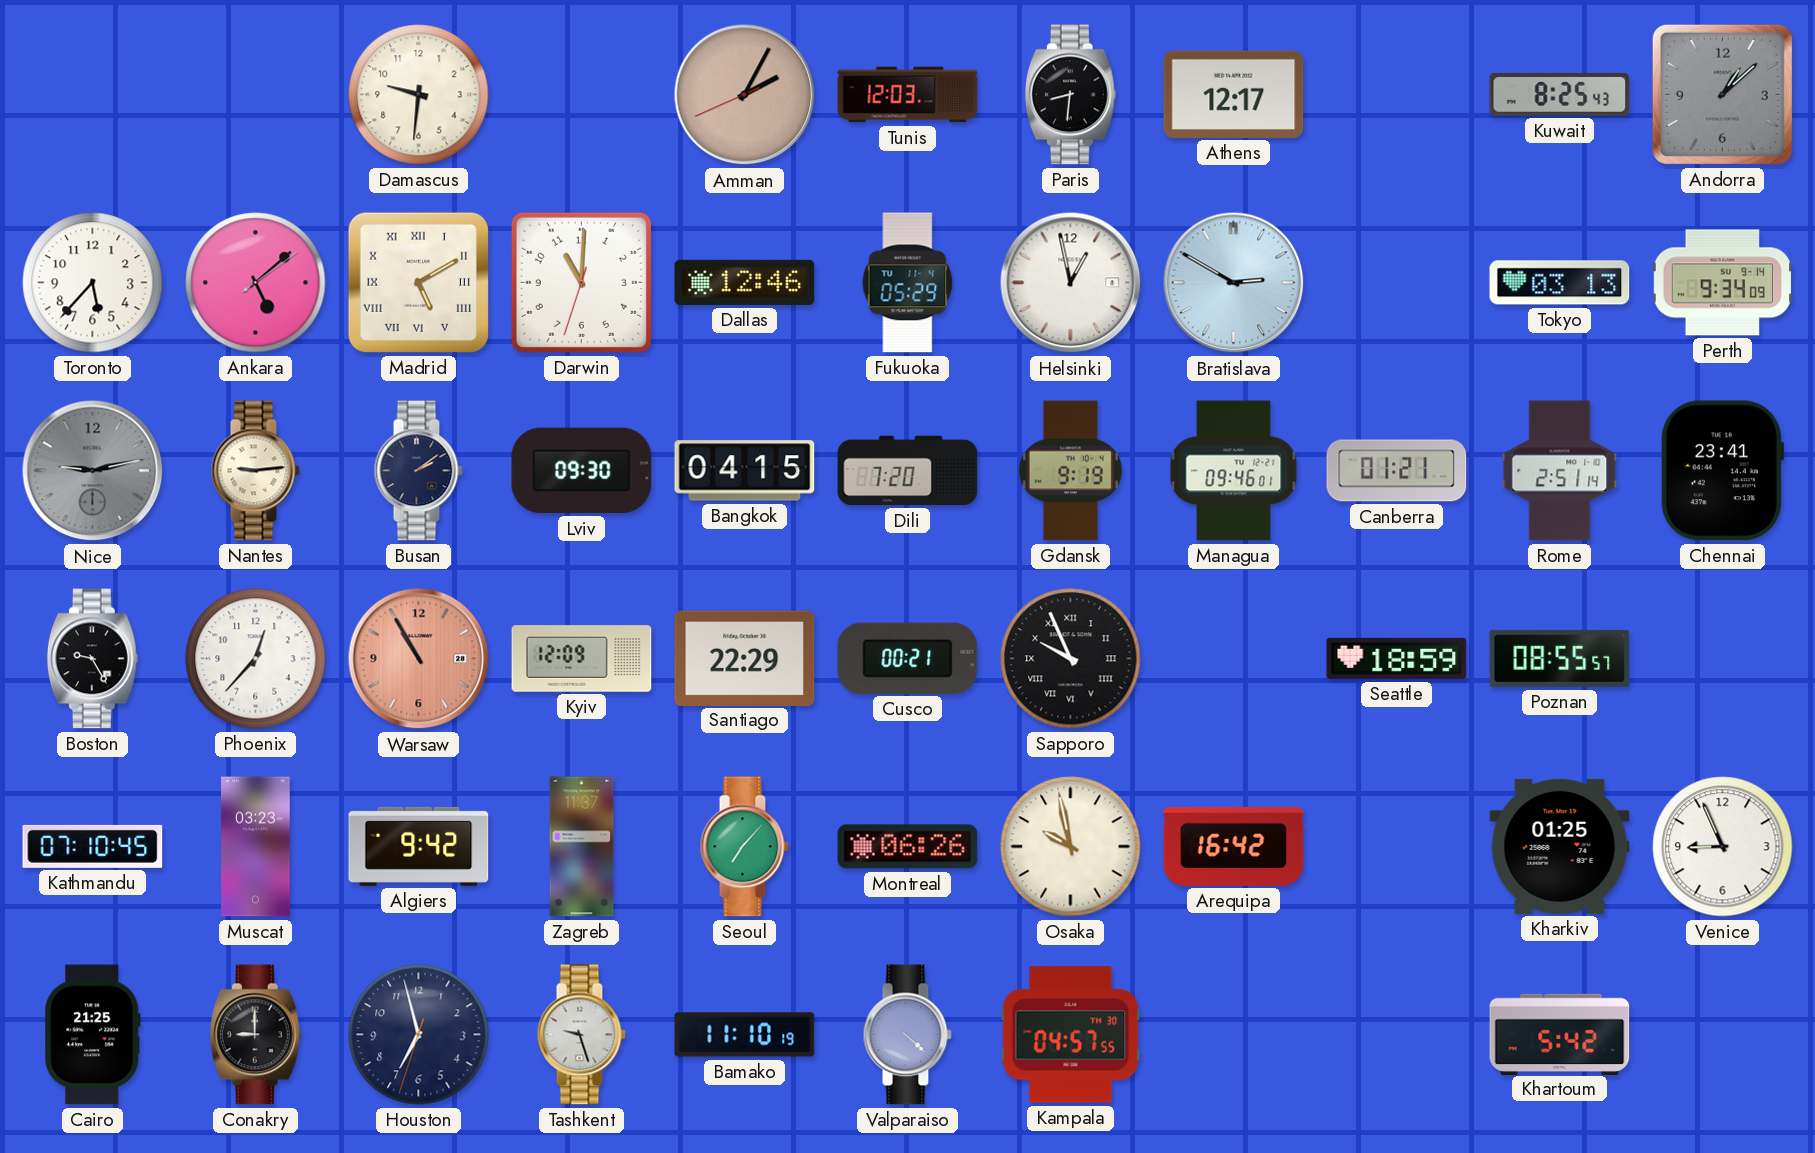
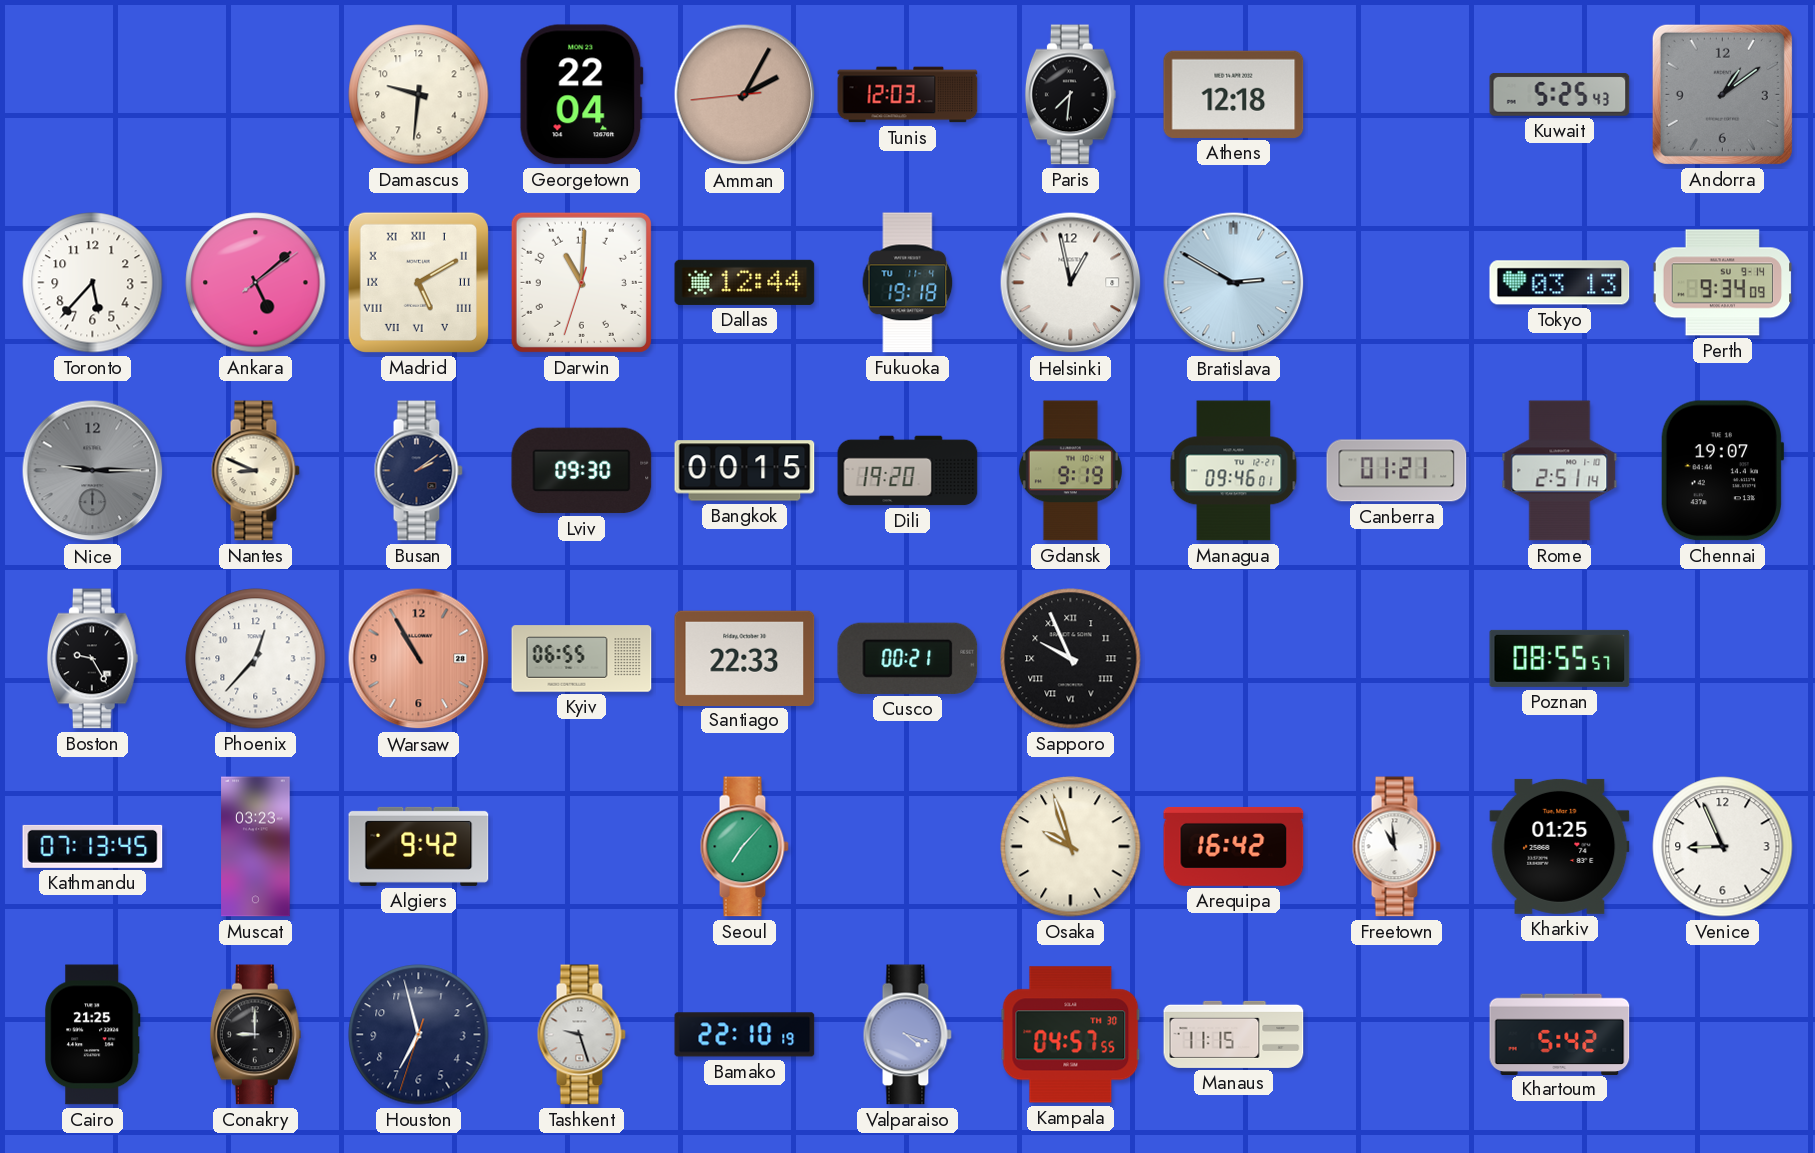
Georgetown: none -> 22:04
Amman: 2:04:41 -> 2:04:44
Paris: 8:31 -> 7:31
Athens: 12:17 -> 12:18
Kuwait: 8:25 -> 5:25
Andorra: 1:08 -> 1:09
Dallas: 12:46 -> 12:44
Fukuoka: 05:29 -> 19:18
Nice: 9:13 -> 9:15
Nantes: 9:14 -> 8:49
Bangkok: 04:15 -> 00:15
Dili: 7:20 -> 19:20
Chennai: 23:41 -> 19:07
Kyiv: 12:09 -> 06:55
Santiago: 22:29 -> 22:33
Seattle: 18:59 -> none
Kathmandu: 07:10 -> 07:13
Zagreb: 11:37 -> none
Montreal: 06:26 -> none
Osaka: 9:58 -> 9:57
Freetown: none -> 10:59
Bamako: 11:10 -> 22:10
Valparaiso: 4:22 -> 4:18
Manaus: none -> 11:15
